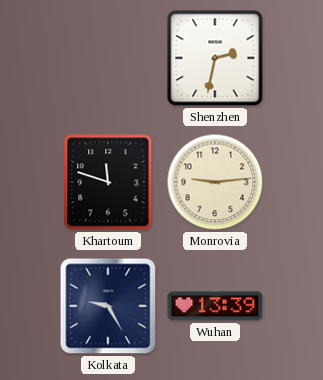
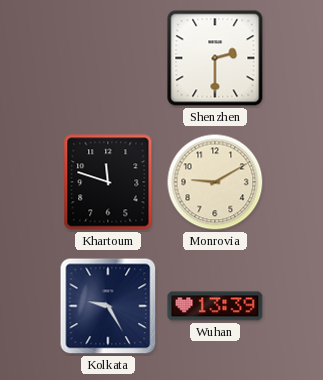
Shenzhen: 2:32 -> 2:30
Monrovia: 9:14 -> 9:10
